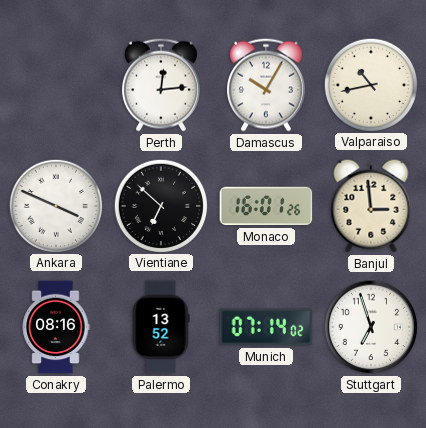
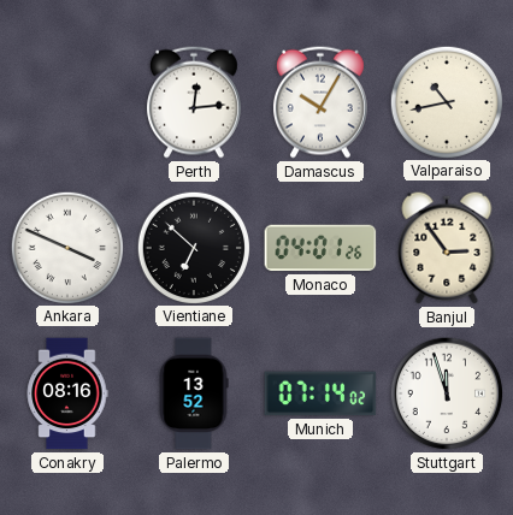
Monaco: 16:01 -> 04:01
Banjul: 2:59 -> 2:54
Stuttgart: 6:57 -> 11:57
